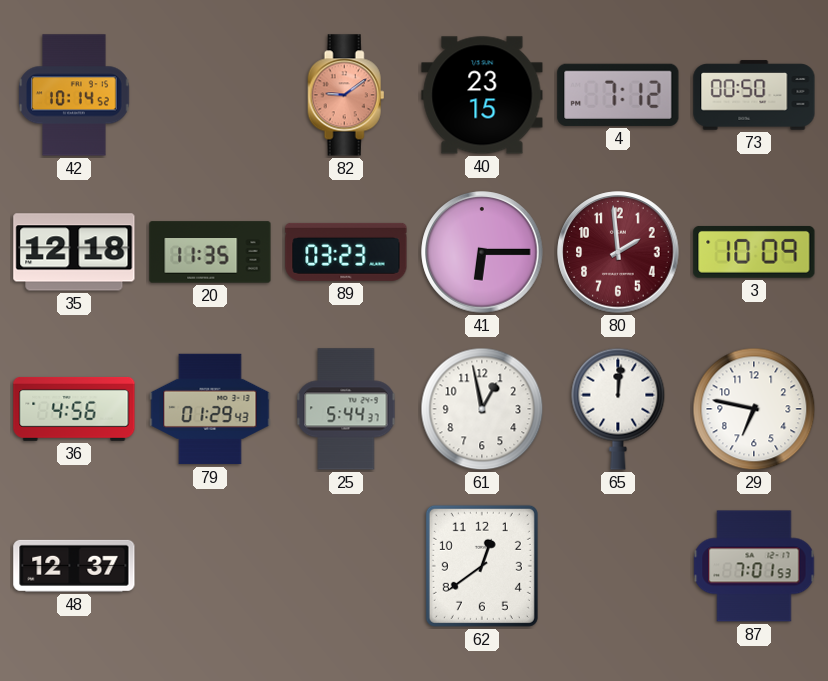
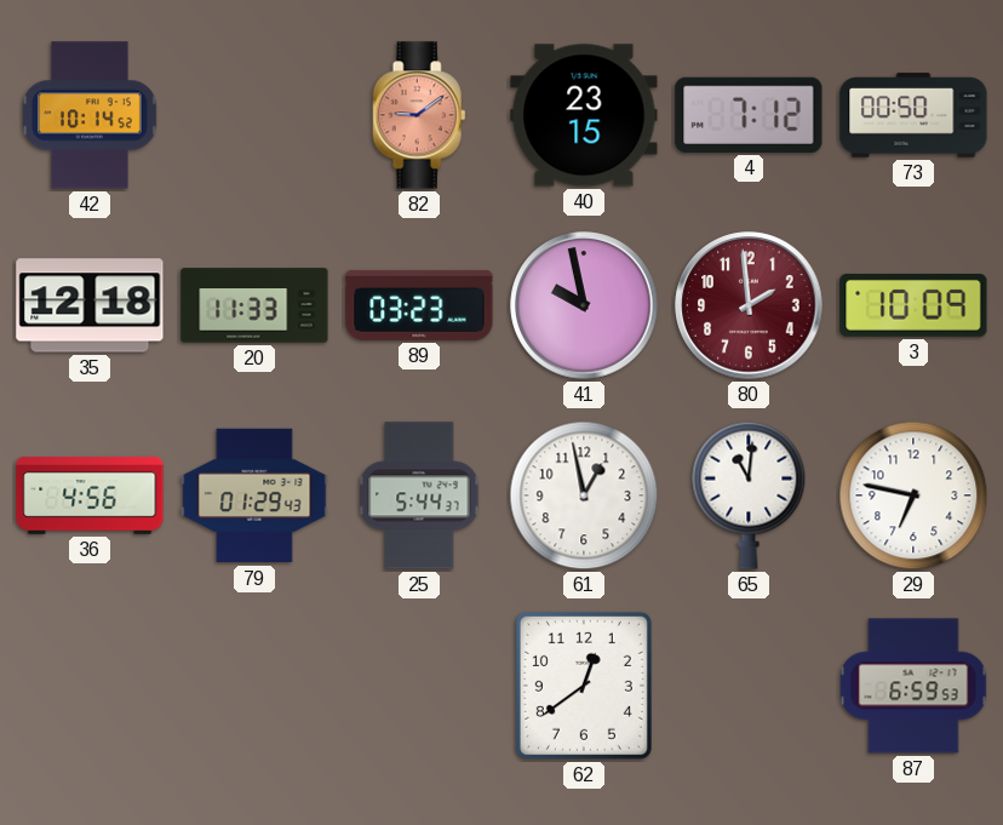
20: 11:35 -> 11:33
41: 6:15 -> 9:58
65: 12:01 -> 11:01
48: 12:37 -> none
87: 7:01 -> 6:59
